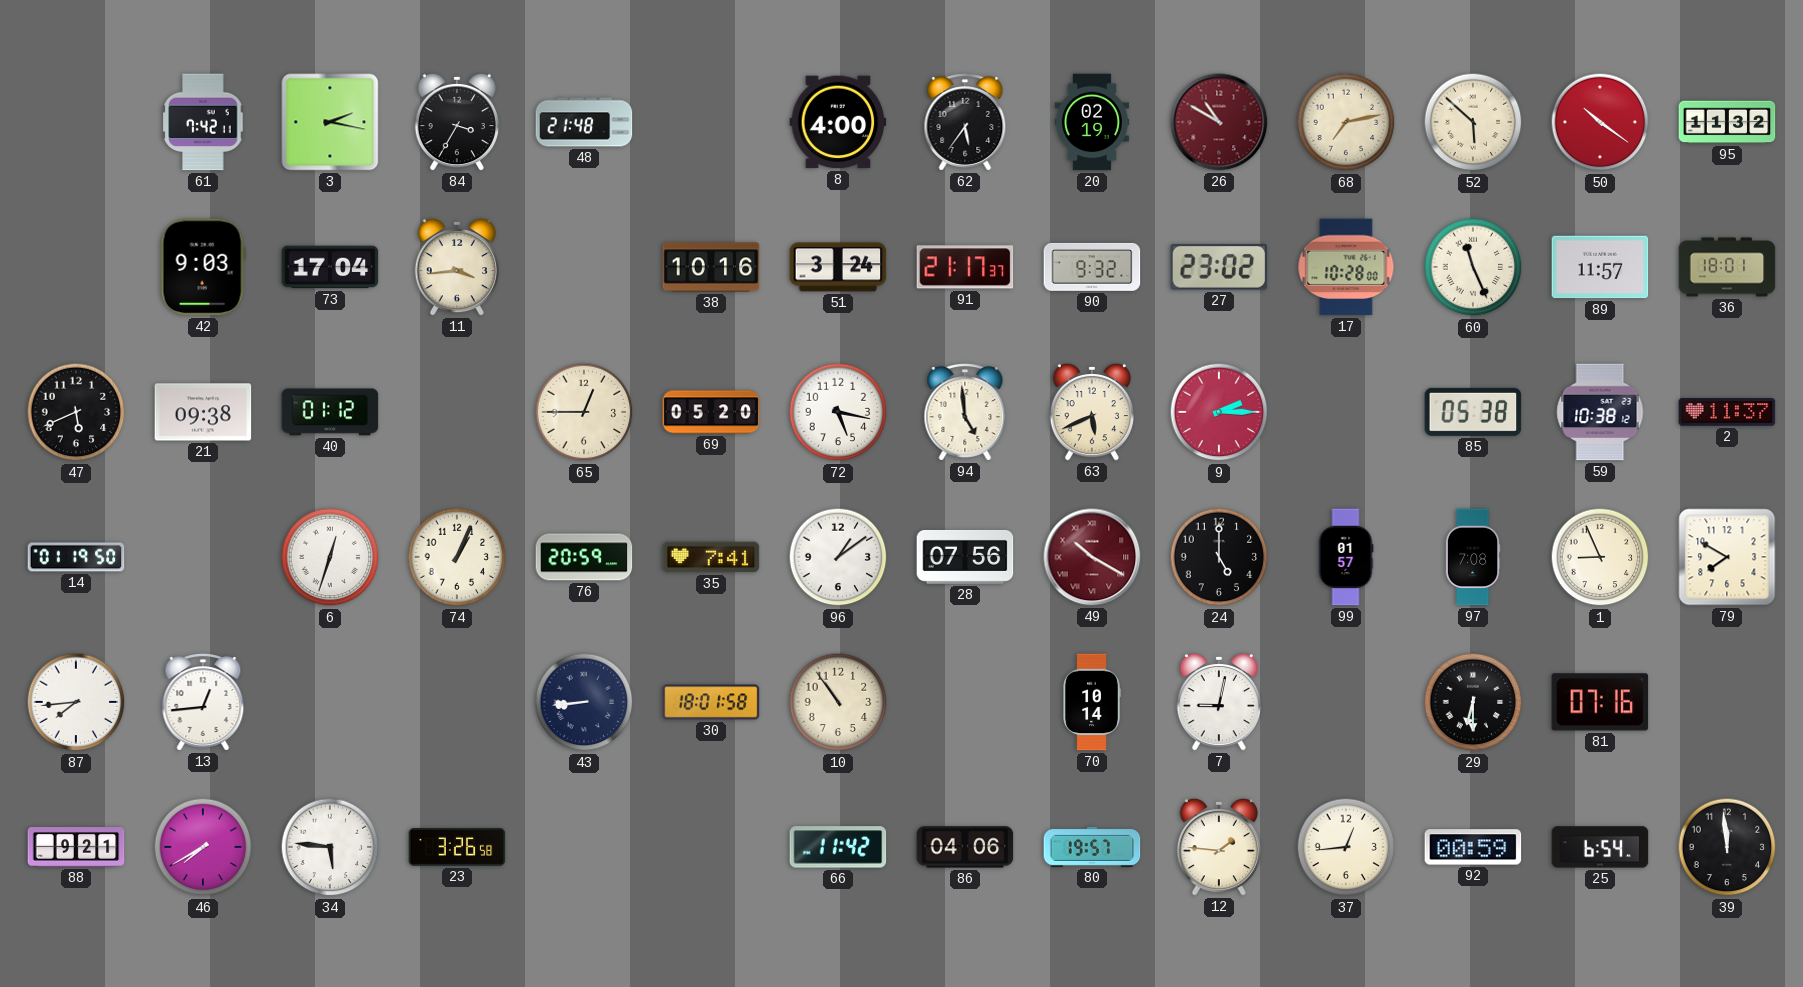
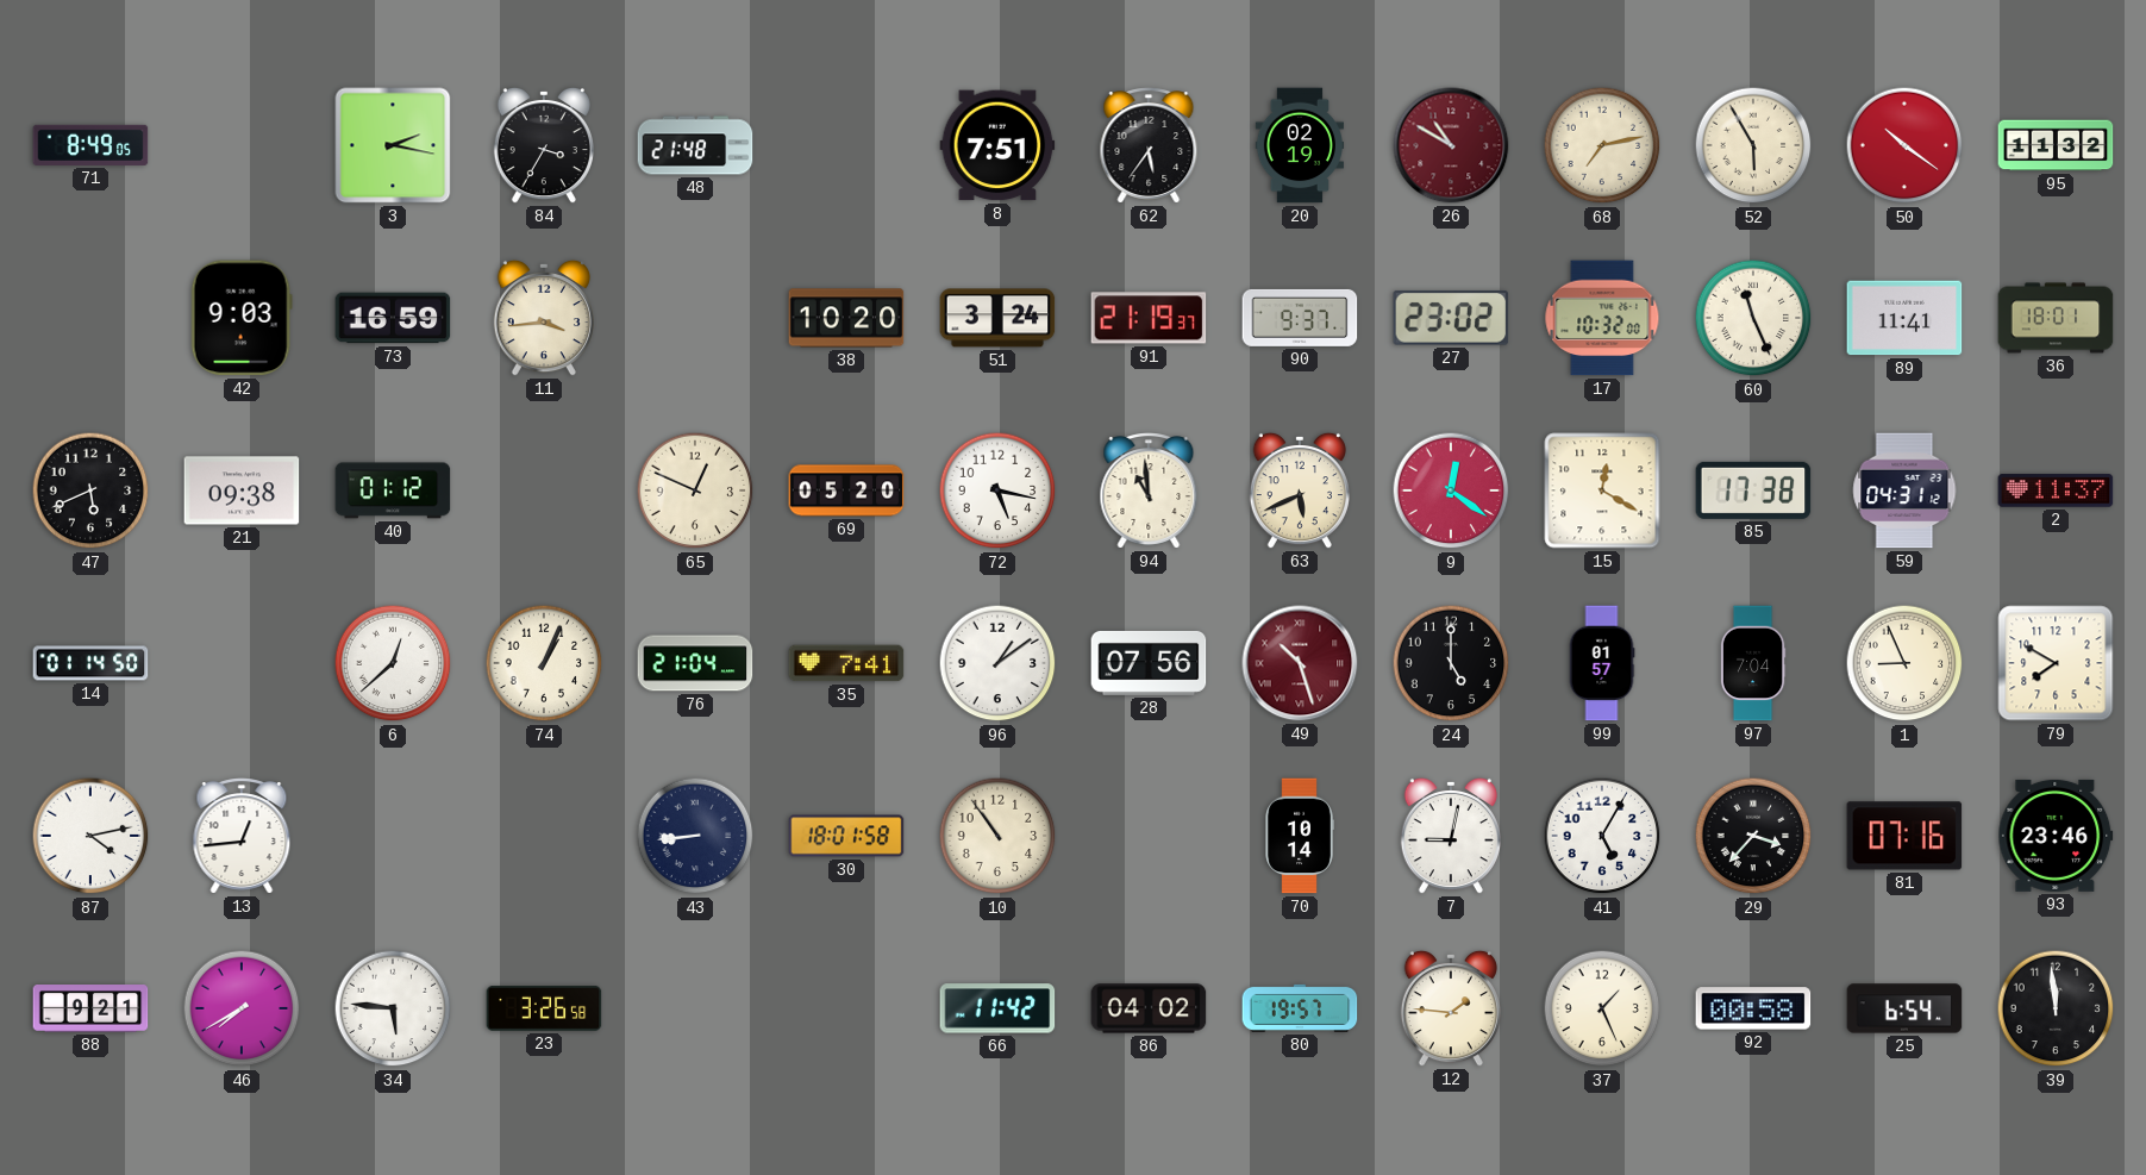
71: none -> 8:49
61: 7:42 -> none
8: 4:00 -> 7:51
52: 5:52 -> 5:55
73: 17:04 -> 16:59
38: 10:16 -> 10:20
91: 21:17 -> 21:19
90: 9:32 -> 9:37
17: 10:28 -> 10:32
89: 11:57 -> 11:41
65: 12:45 -> 12:49
94: 4:59 -> 10:59
9: 2:15 -> 12:21
15: none -> 12:20
85: 05:38 -> 17:38
59: 10:38 -> 04:31
14: 01:19 -> 01:14
6: 12:33 -> 12:38
76: 20:59 -> 21:04
49: 10:20 -> 10:27
97: 7:08 -> 7:04
87: 7:44 -> 4:13
41: none -> 5:05
29: 6:30 -> 3:37
93: none -> 23:46
86: 04:06 -> 04:02
37: 12:44 -> 1:26
92: 00:59 -> 00:58
